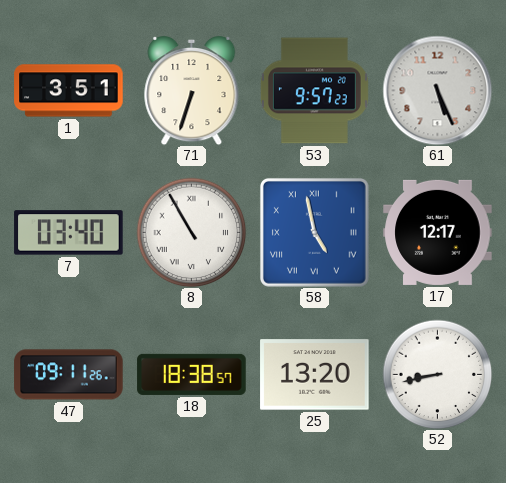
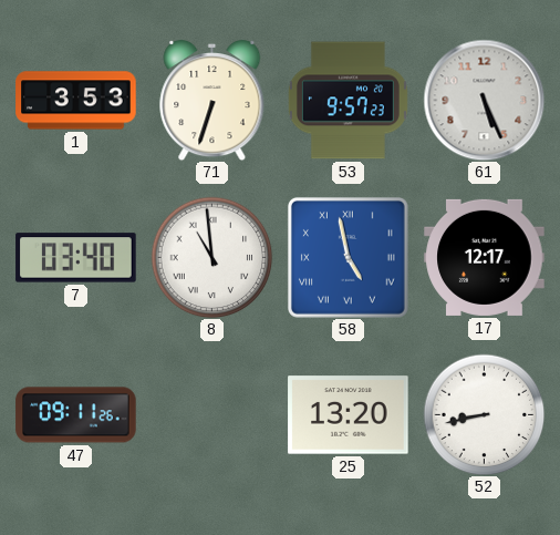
1: 3:51 -> 3:53
8: 10:55 -> 10:59
18: 18:38 -> none
